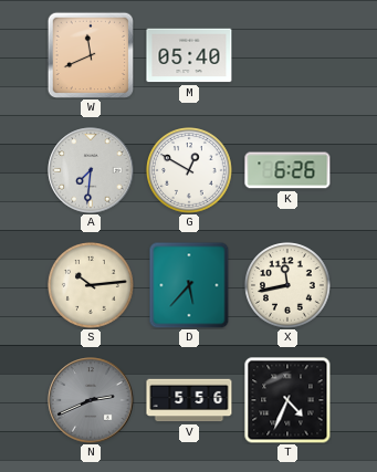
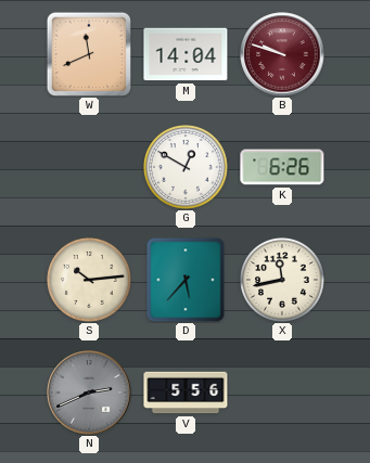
M: 05:40 -> 14:04
B: none -> 9:48
A: 7:31 -> none
T: 4:34 -> none
